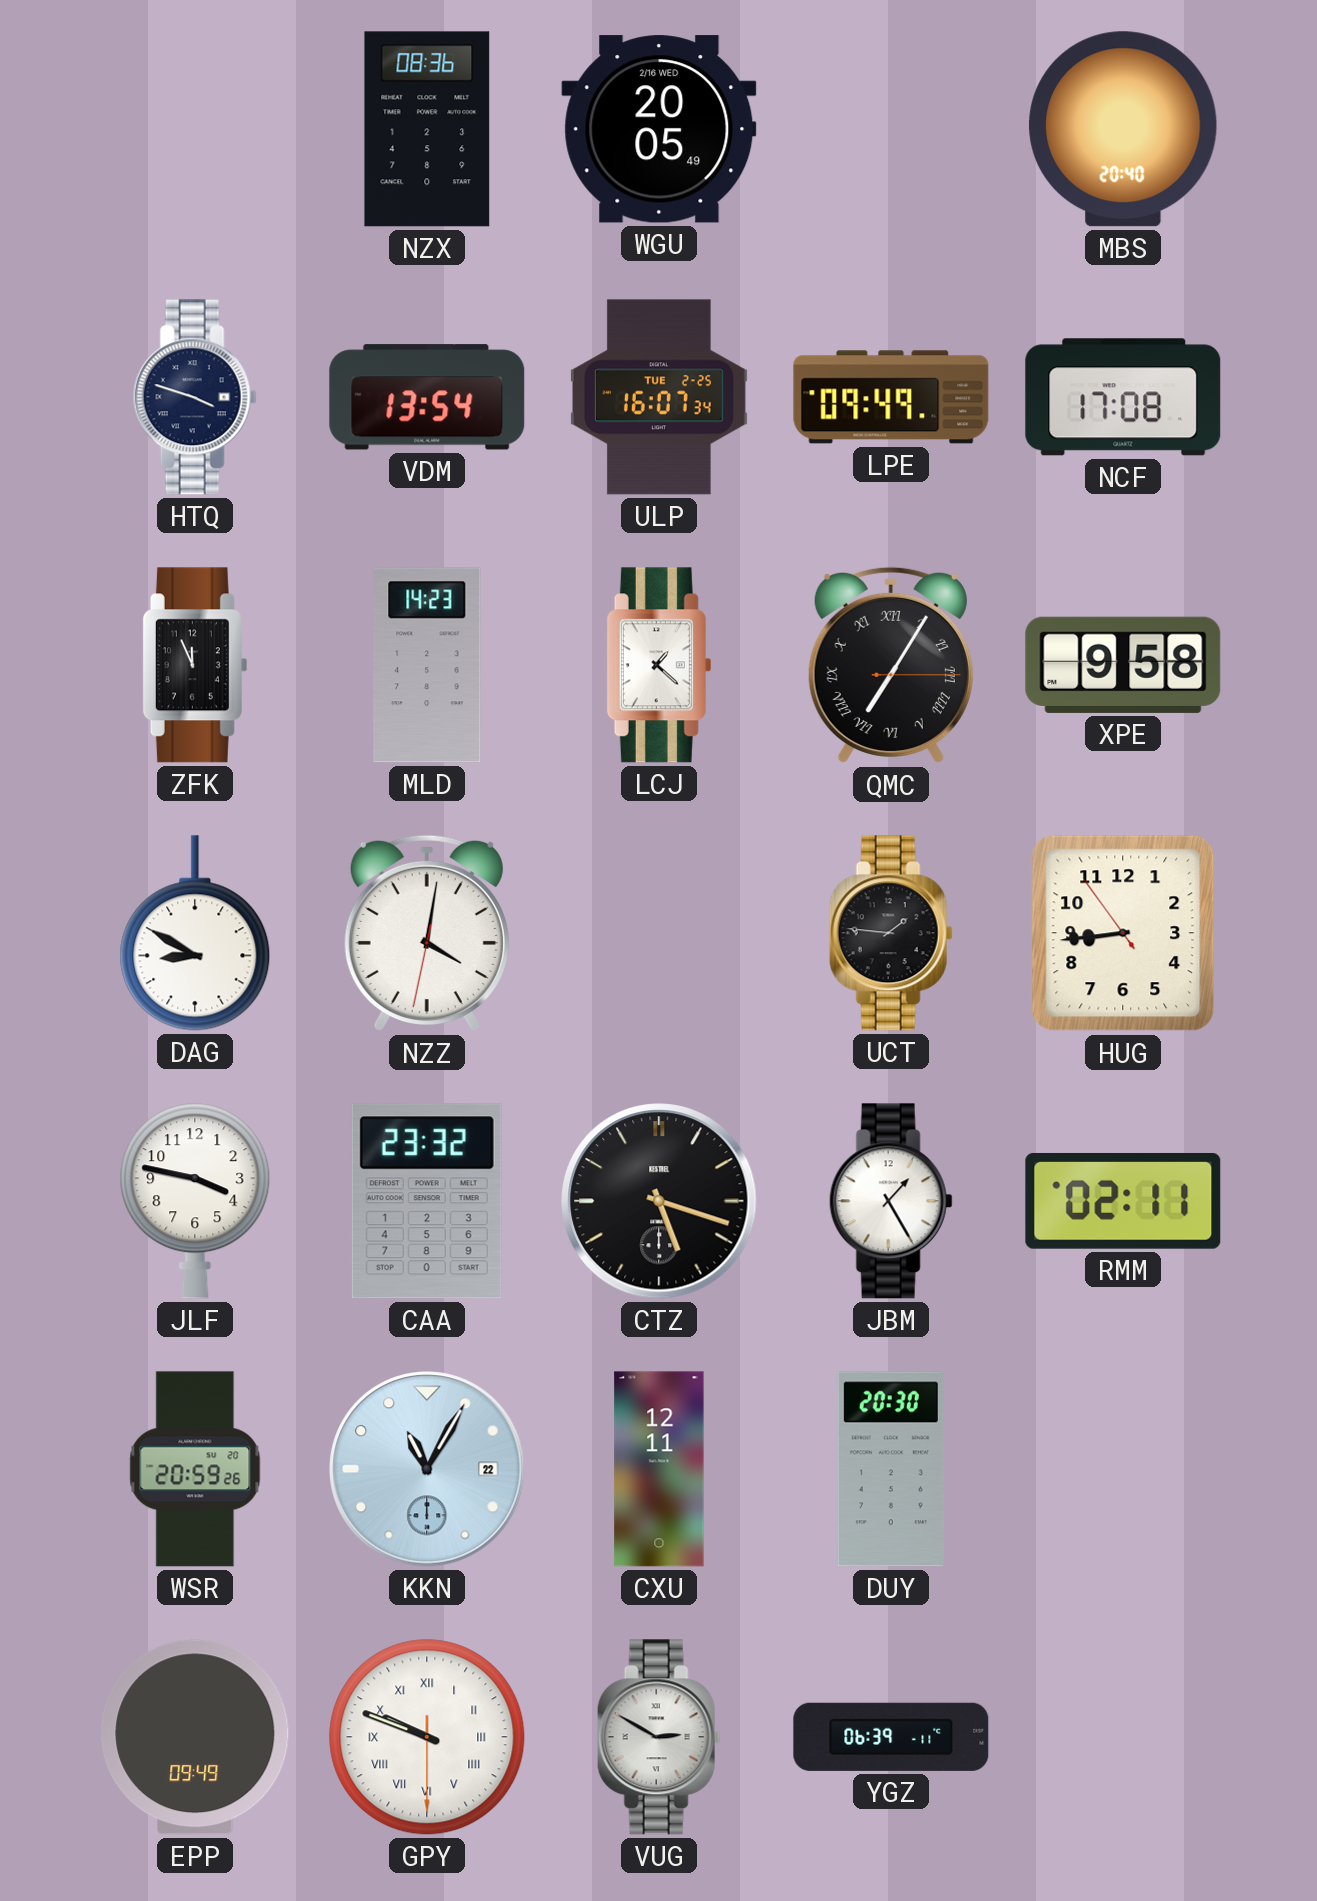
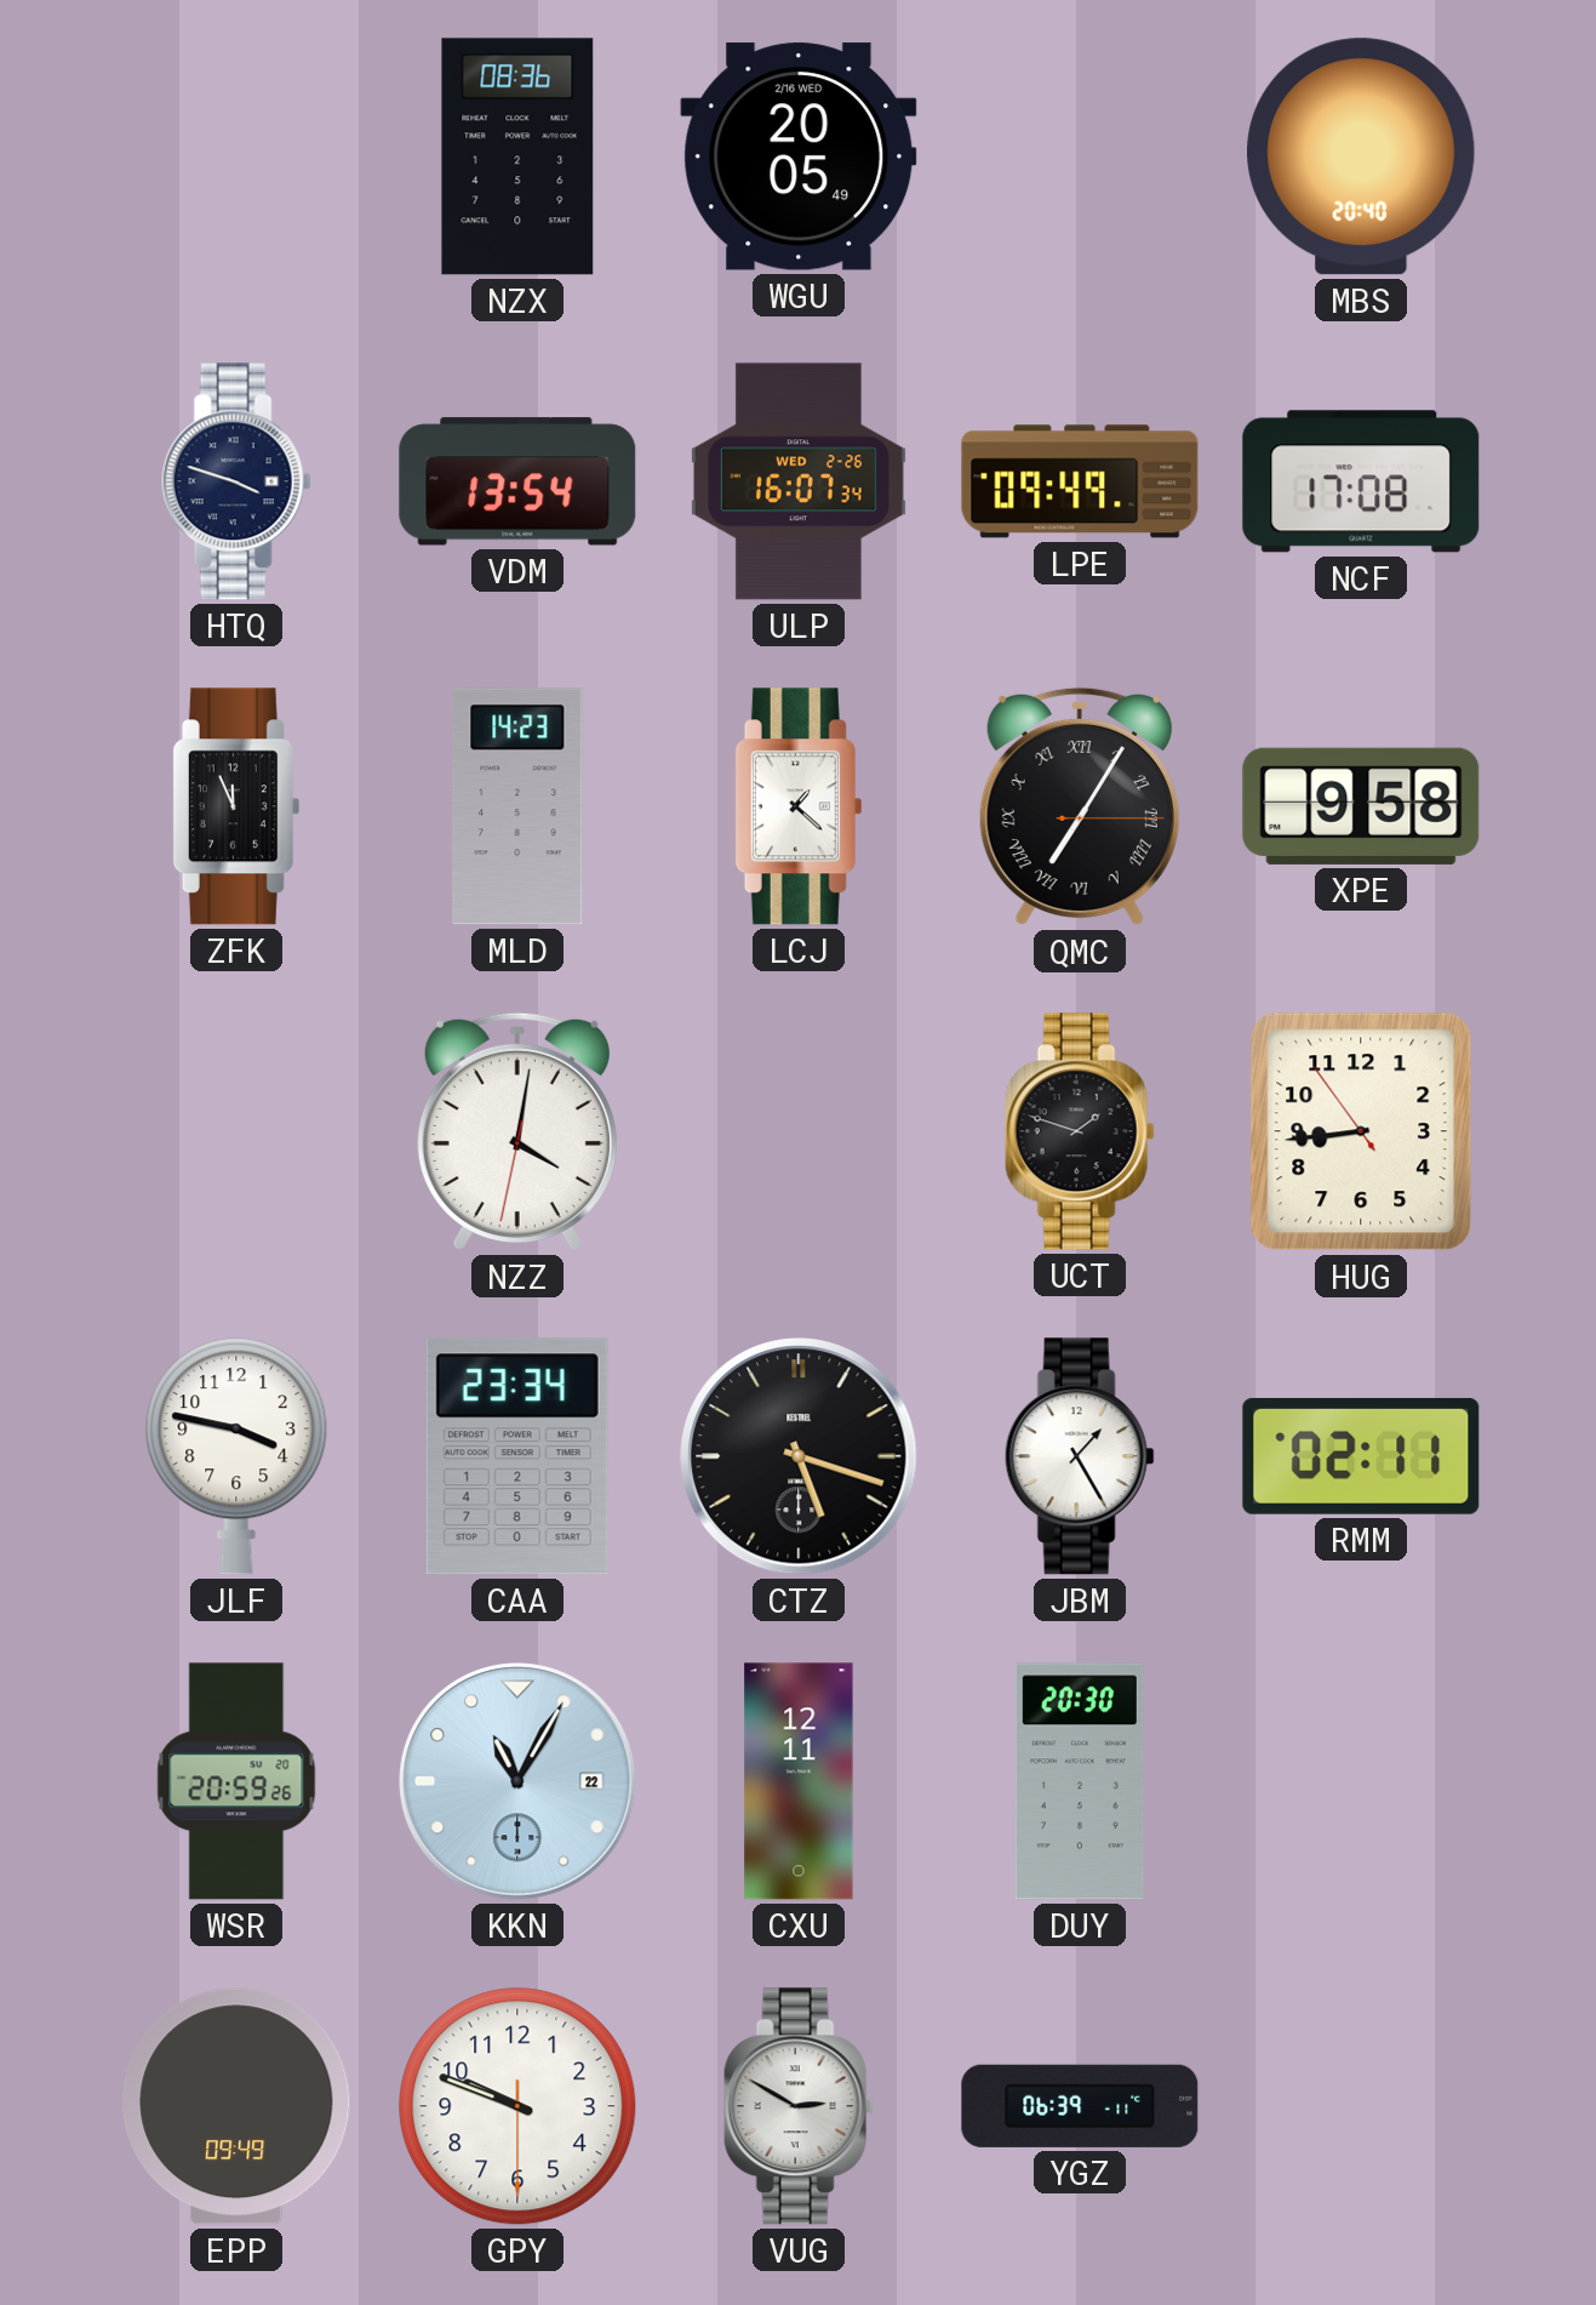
ULP date: TUE 2-25 -> WED 2-26
DAG: 8:50 -> none
UCT: 1:46 -> 1:48
CAA: 23:32 -> 23:34
GPY numerals: Roman -> Arabic
